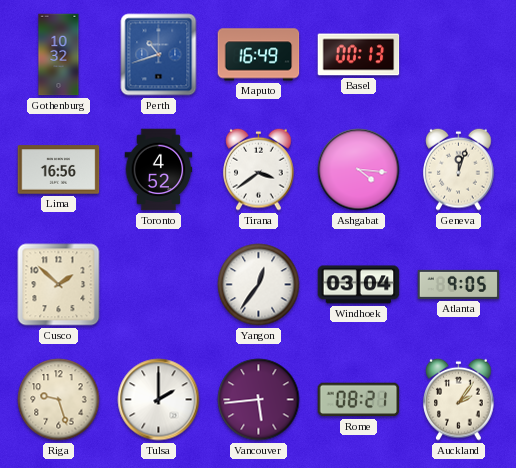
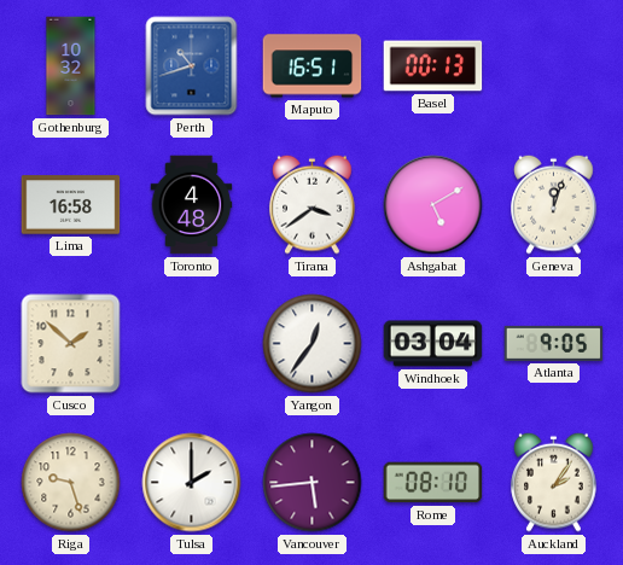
Maputo: 16:49 -> 16:51
Lima: 16:56 -> 16:58
Toronto: 4:52 -> 4:48
Ashgabat: 4:16 -> 5:10
Rome: 08:21 -> 08:10
